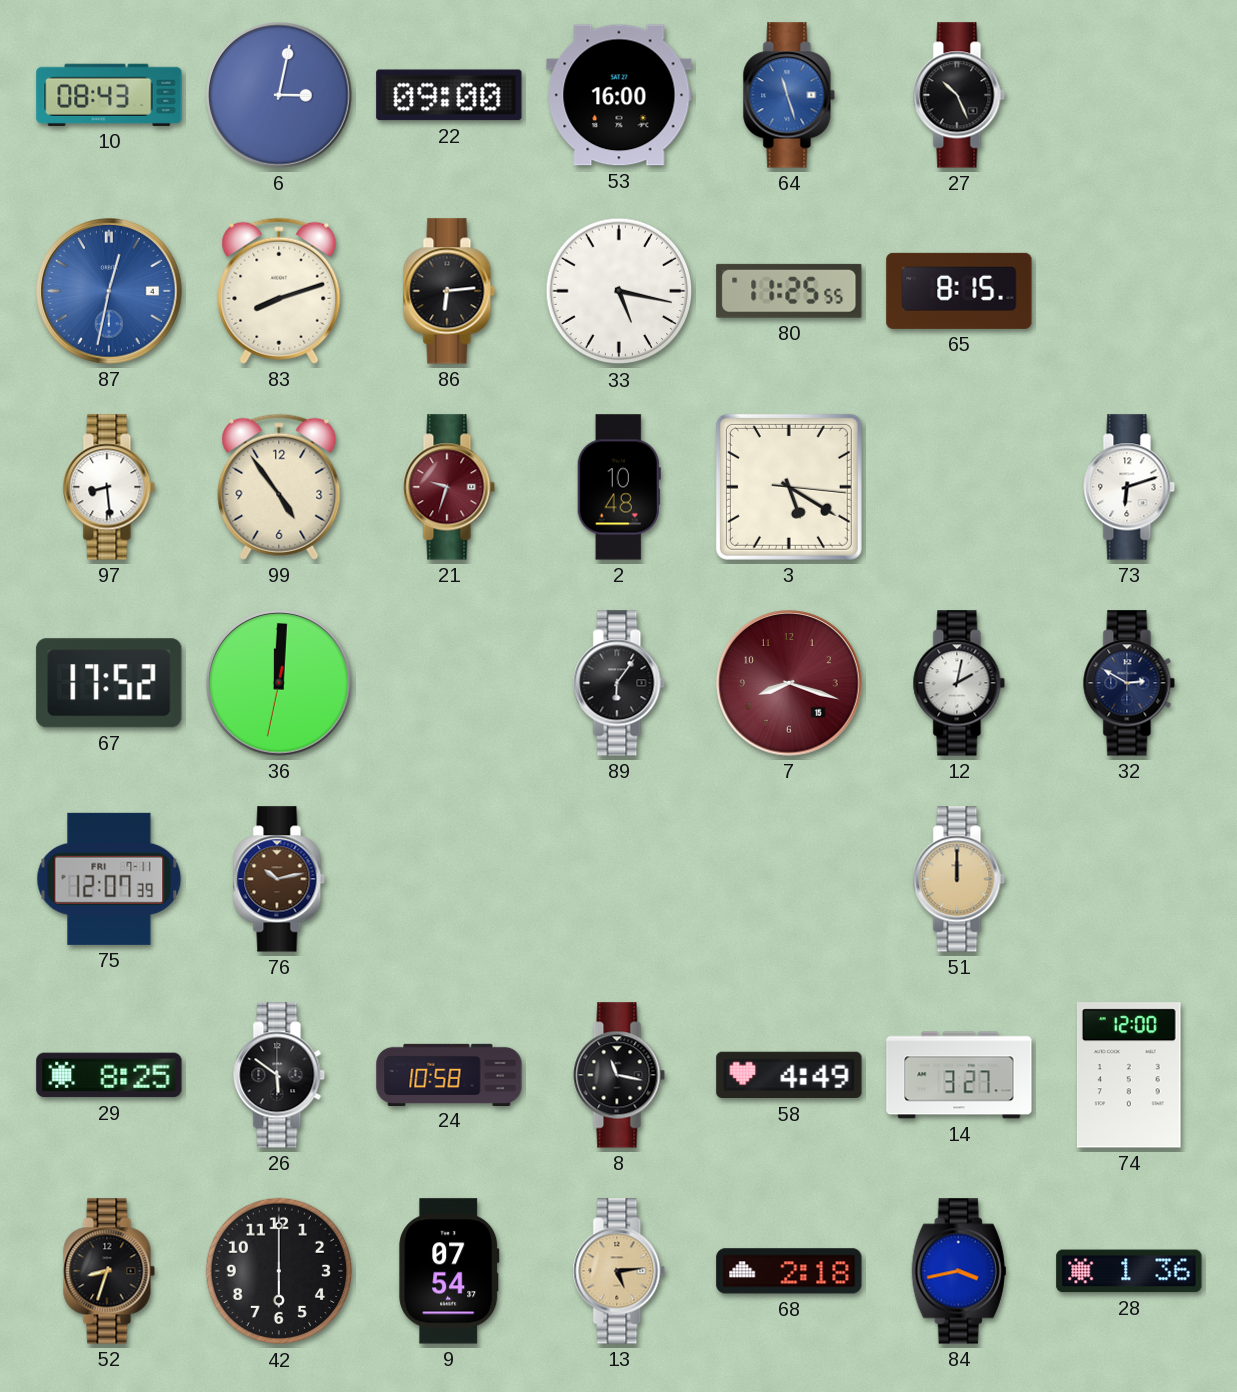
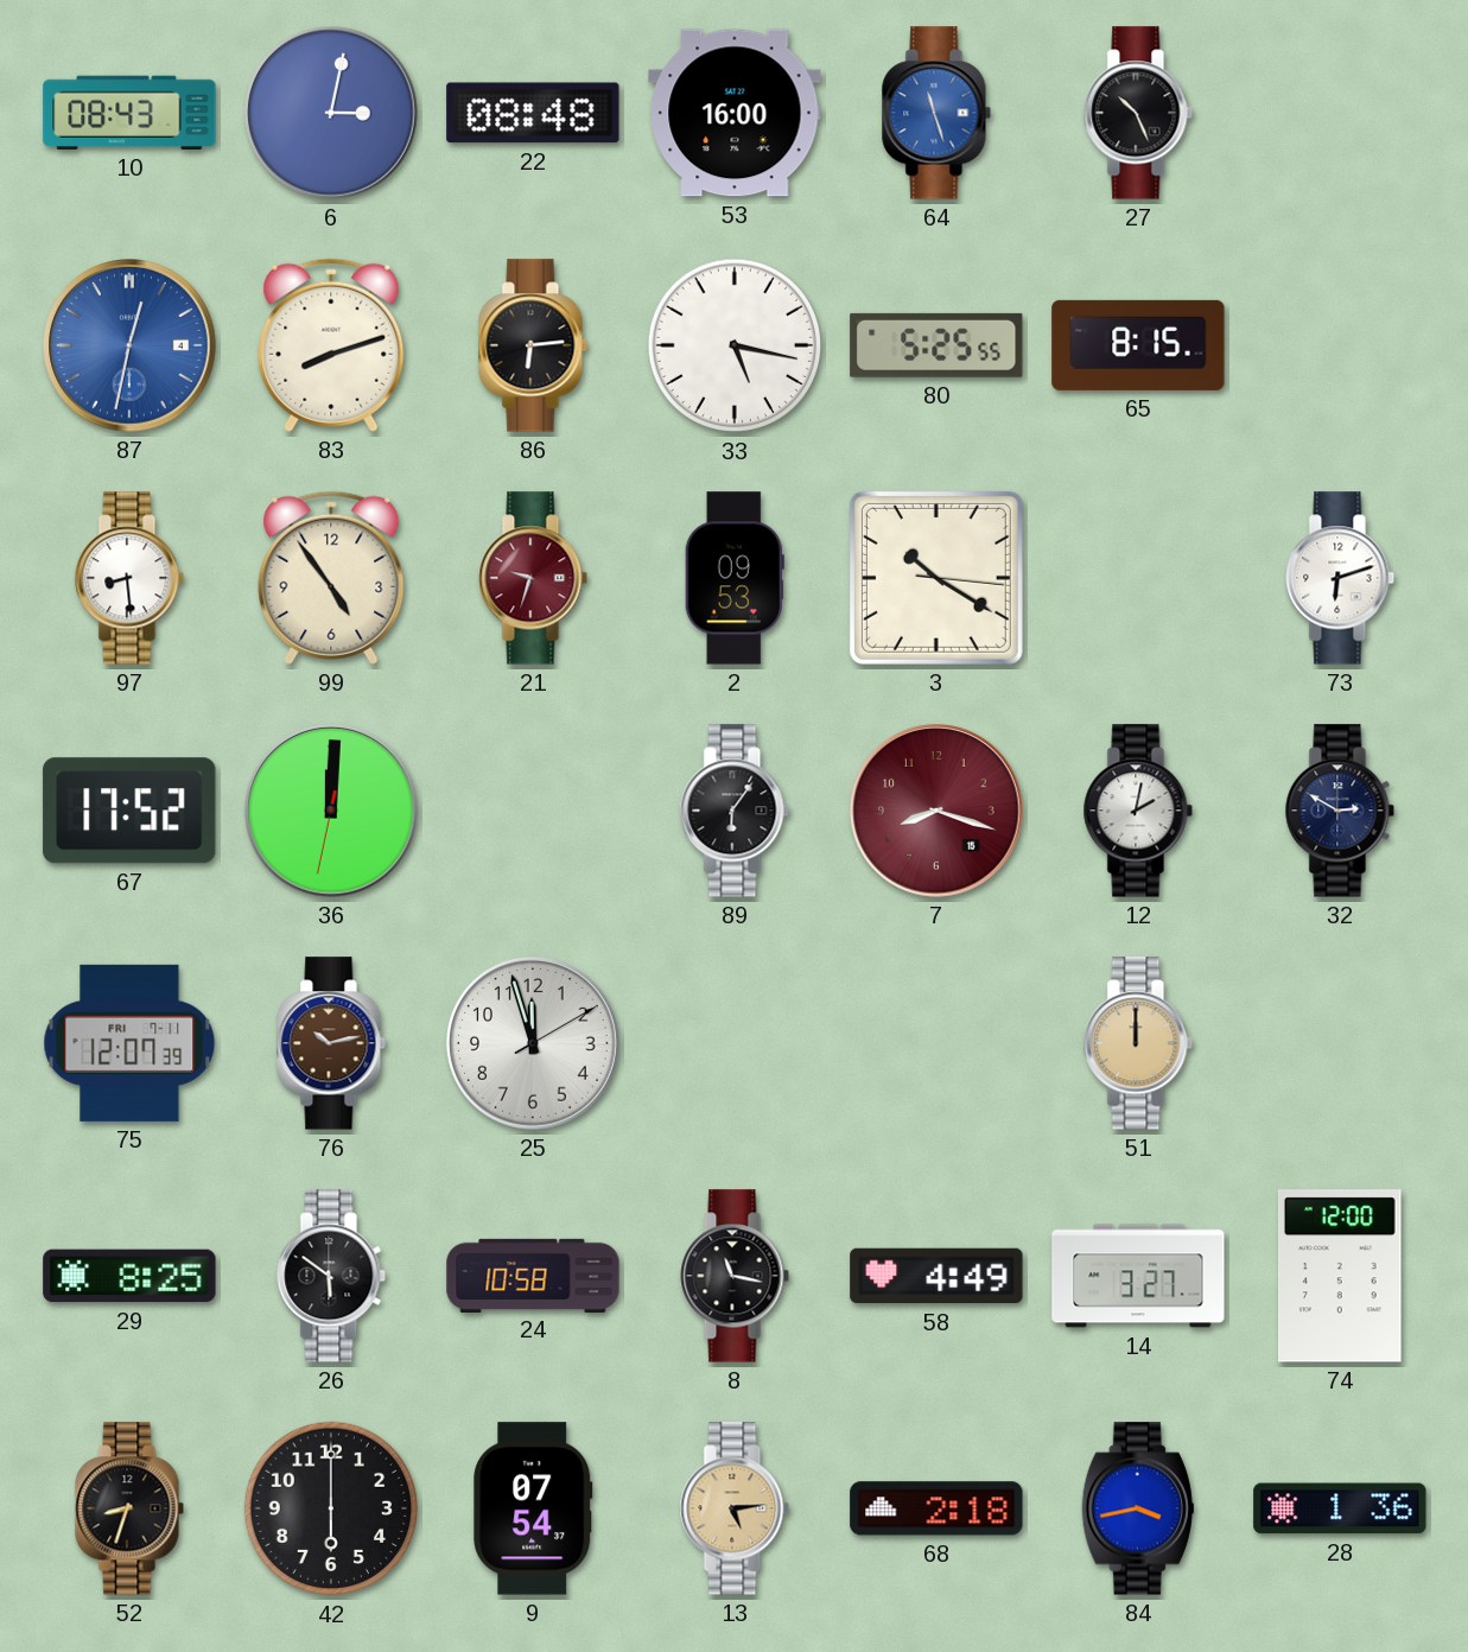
22: 09:00 -> 08:48
80: 11:25 -> 5:25
2: 10:48 -> 09:53
3: 5:20 -> 10:20
25: none -> 11:57
